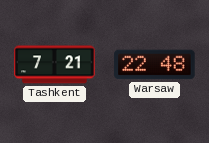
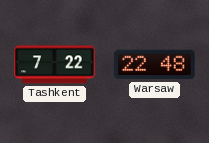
Tashkent: 7:21 -> 7:22
